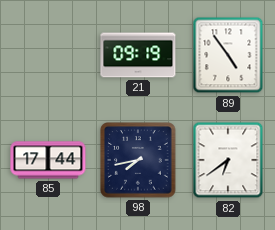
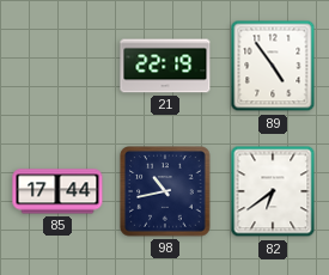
21: 09:19 -> 22:19
98: 7:43 -> 10:43
